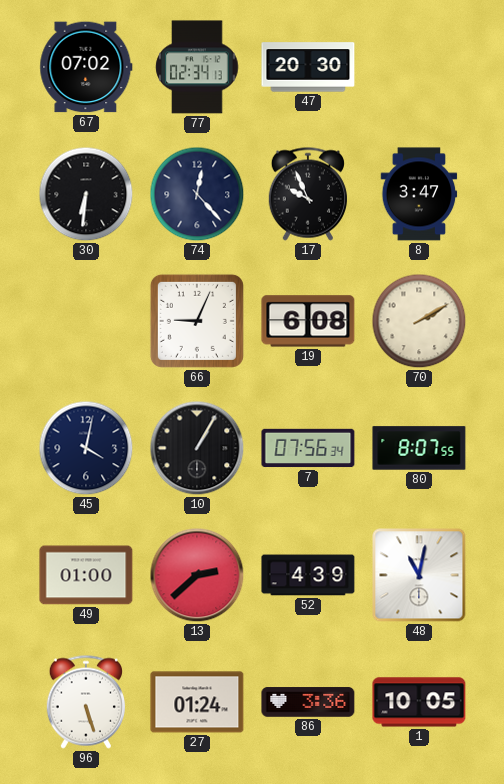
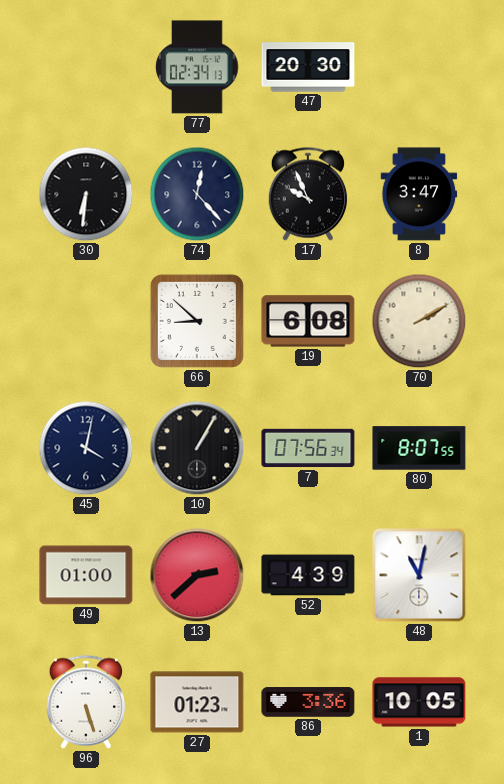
67: 07:02 -> none
66: 9:04 -> 8:52
27: 01:24 -> 01:23
